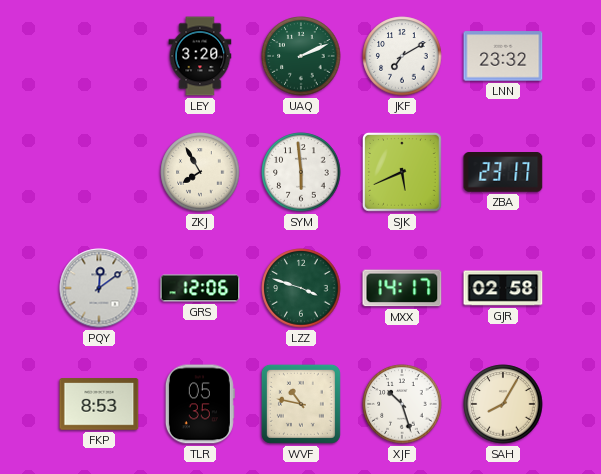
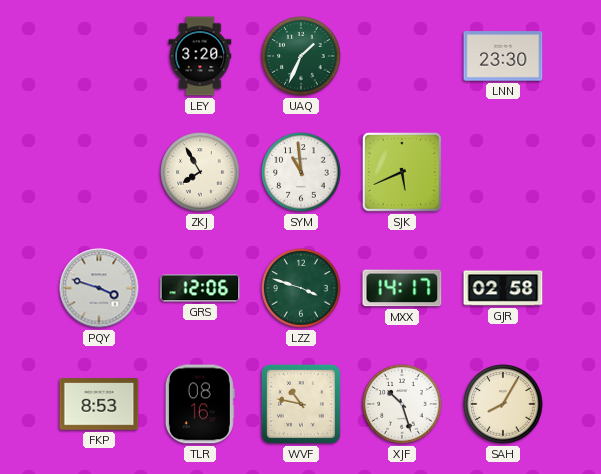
UAQ: 2:11 -> 1:34
JKF: 7:10 -> none
LNN: 23:32 -> 23:30
SYM: 5:59 -> 10:59
ZBA: 23:17 -> none
PQY: 12:09 -> 3:48
TLR: 05:35 -> 08:16
